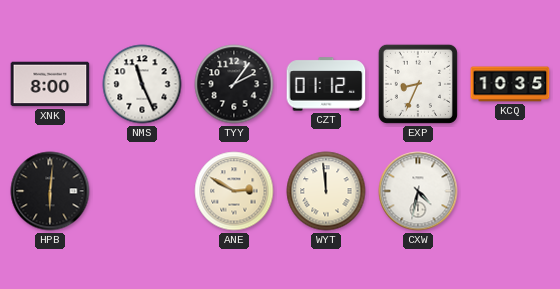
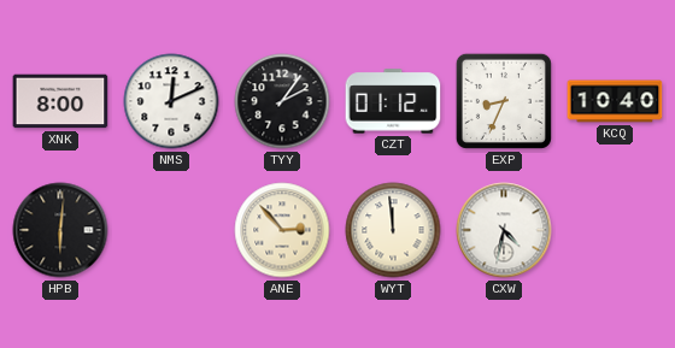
NMS: 11:26 -> 12:11
KCQ: 10:35 -> 10:40
ANE: 2:50 -> 2:53
